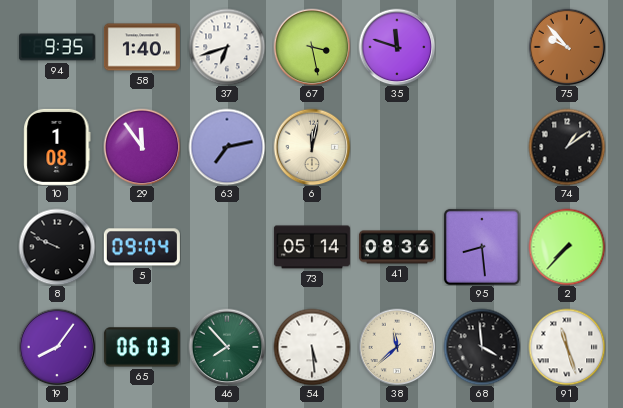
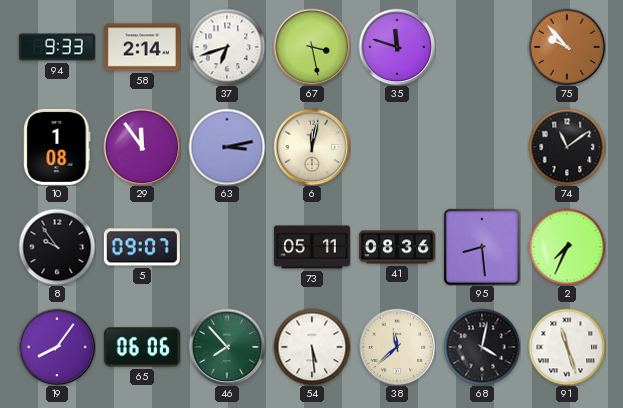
94: 9:35 -> 9:33
58: 1:40 -> 2:14
63: 7:13 -> 3:13
74: 1:09 -> 11:09
8: 9:49 -> 9:54
5: 09:04 -> 09:07
73: 05:14 -> 05:11
2: 7:37 -> 7:34
65: 06:03 -> 06:06
68: 3:59 -> 4:02
